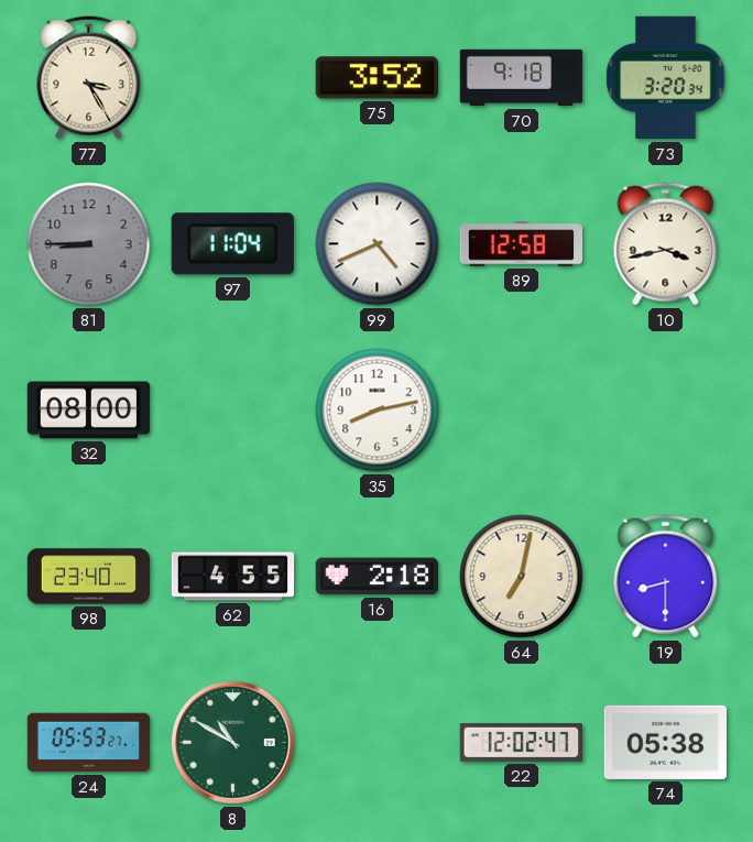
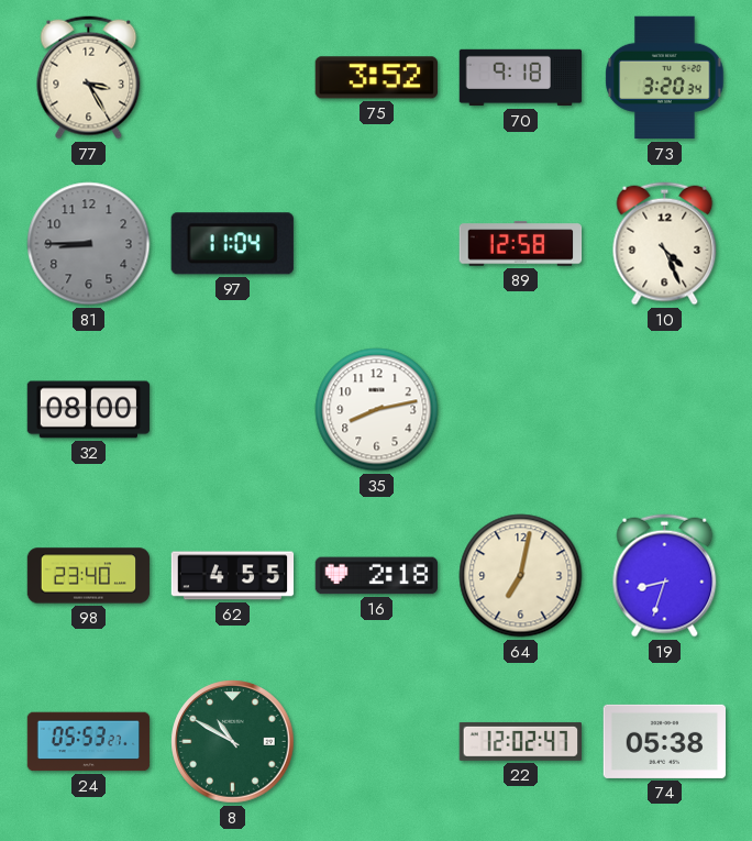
99: 4:41 -> none
10: 3:43 -> 4:26
19: 8:30 -> 8:33
